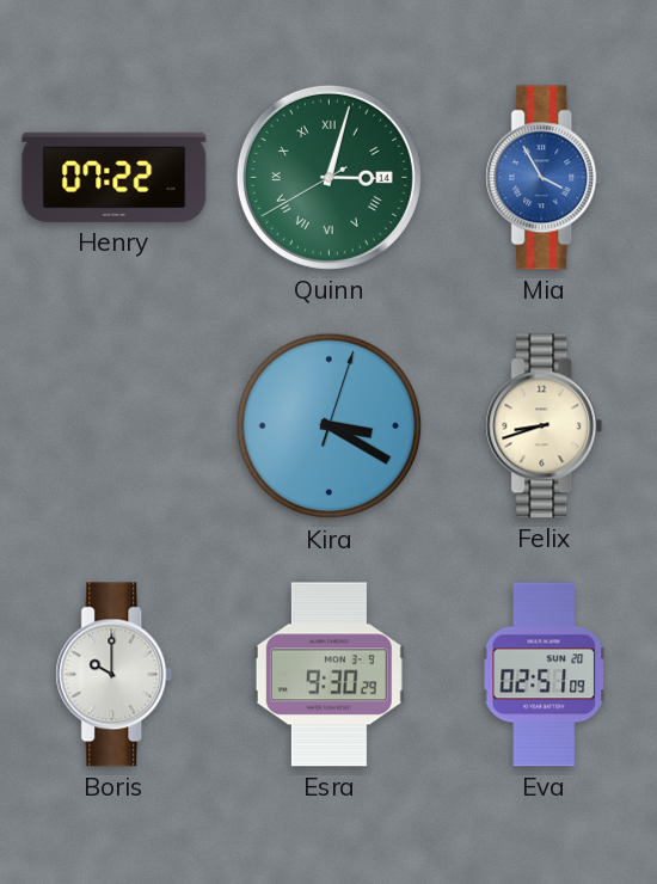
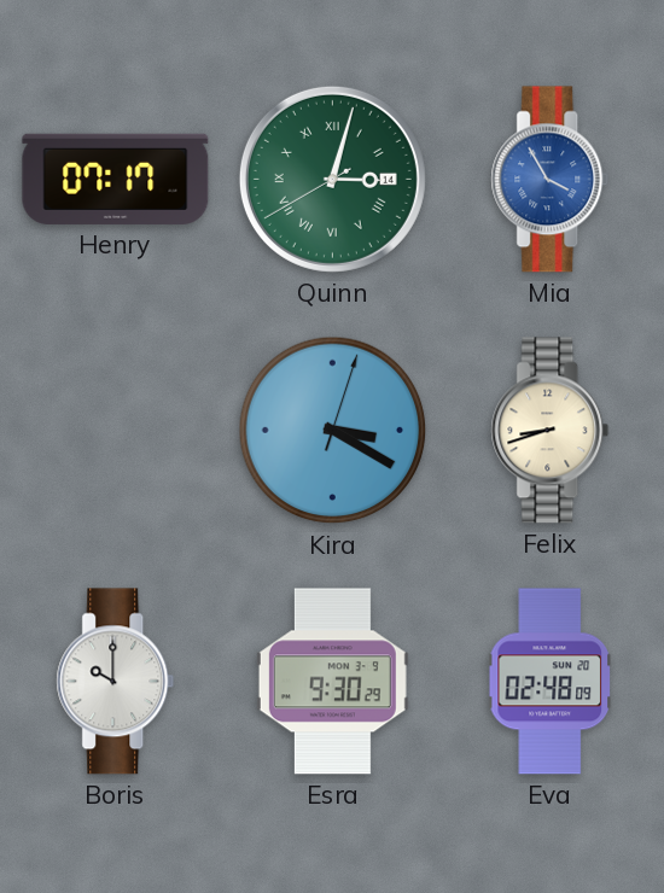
Henry: 07:22 -> 07:17
Eva: 02:51 -> 02:48
